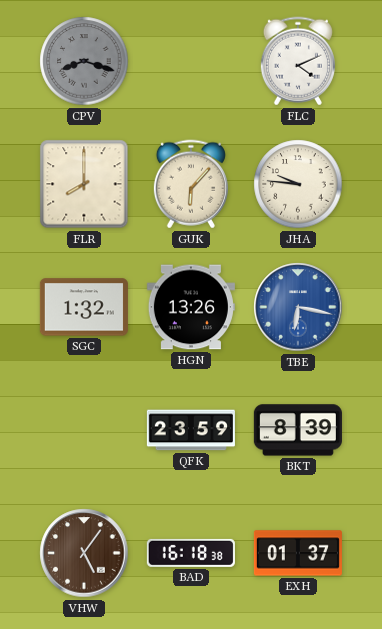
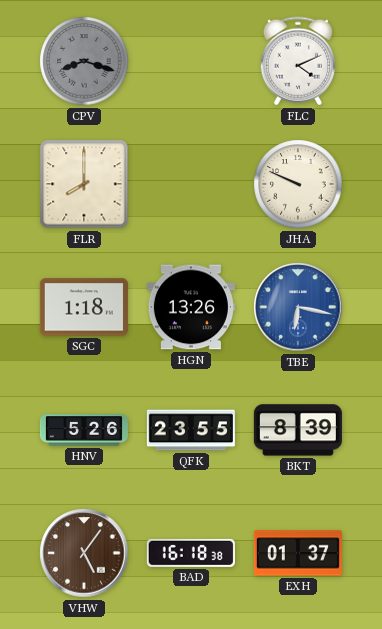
GUK: 6:07 -> none
JHA: 9:46 -> 9:49
SGC: 1:32 -> 1:18
HNV: none -> 5:26
QFK: 23:59 -> 23:55
